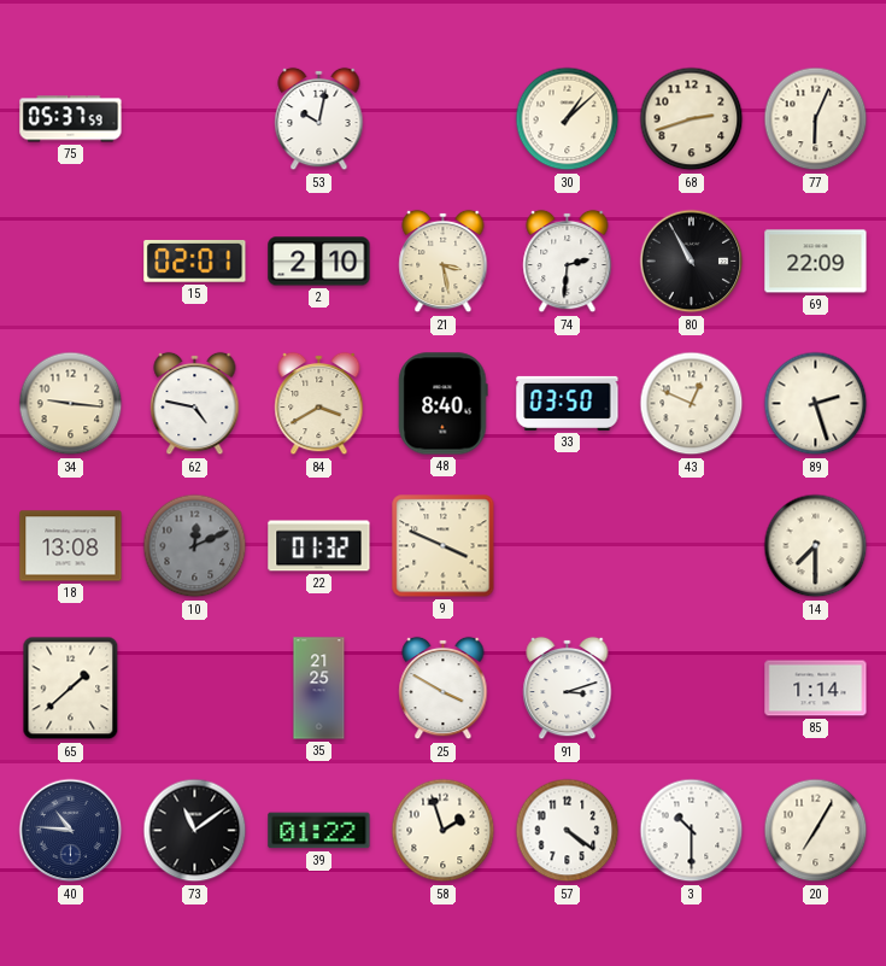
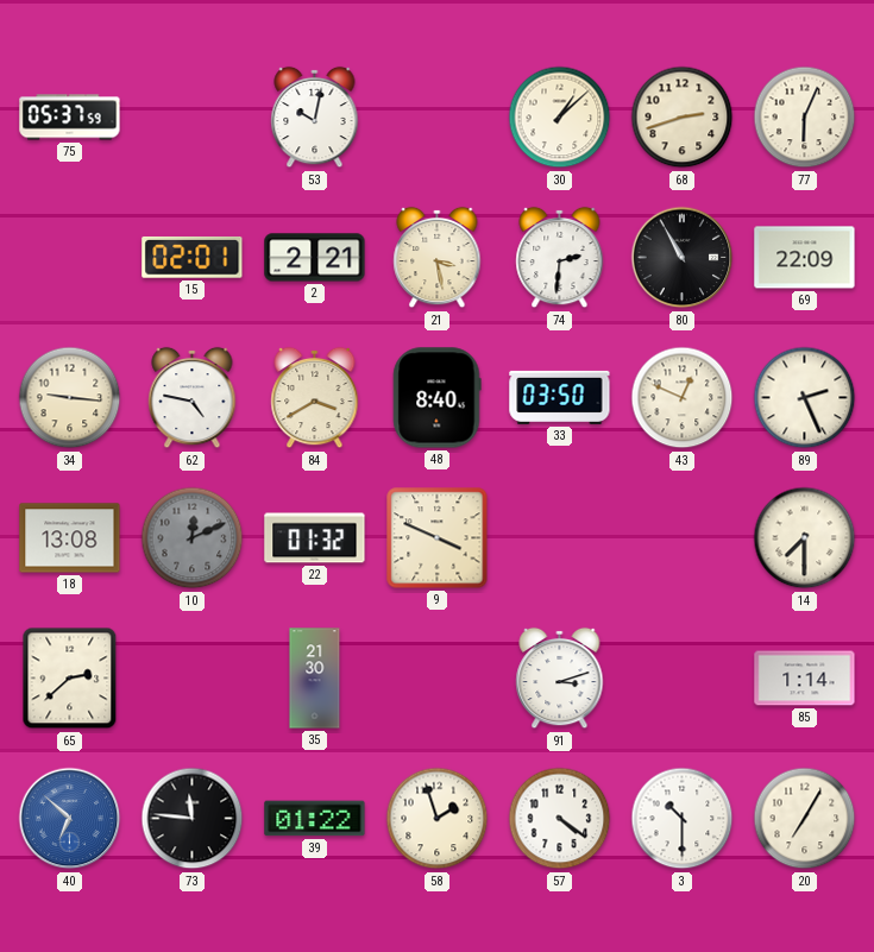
2: 2:10 -> 2:21
89: 2:27 -> 2:26
65: 1:38 -> 2:38
35: 21:25 -> 21:30
25: 3:50 -> none
40: 10:46 -> 6:52
40 dial: navy -> blue
73: 11:09 -> 11:46
